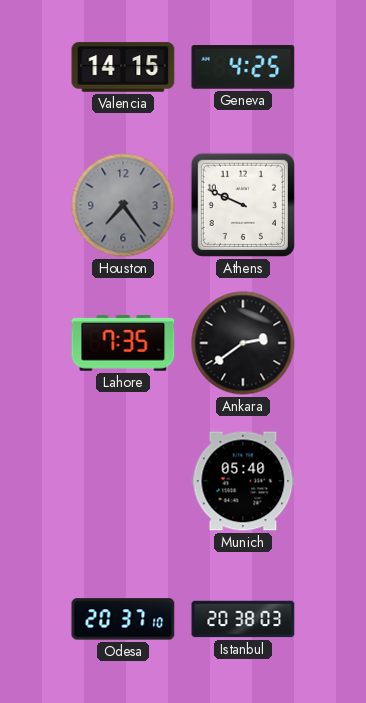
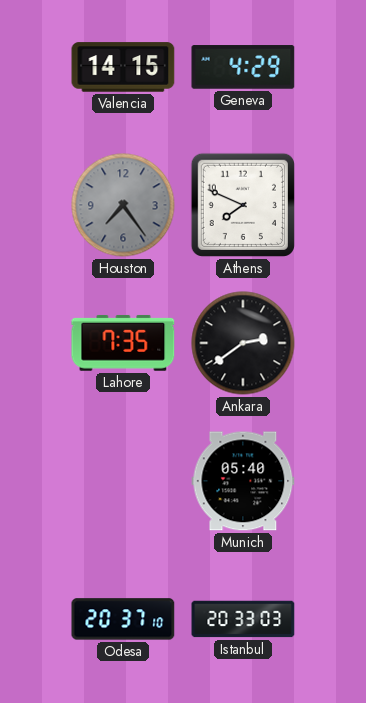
Geneva: 4:25 -> 4:29
Athens: 9:49 -> 7:49
Istanbul: 20:38 -> 20:33
